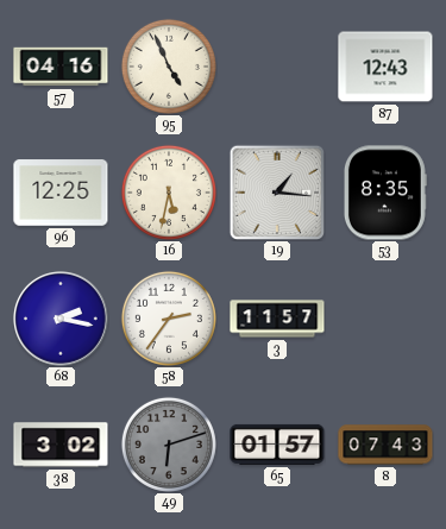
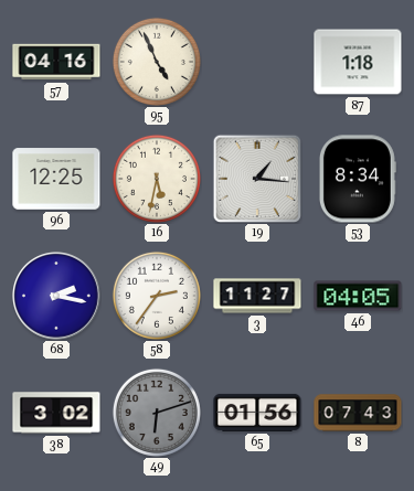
87: 12:43 -> 1:18
53: 8:35 -> 8:34
3: 11:57 -> 11:27
46: none -> 04:05
65: 01:57 -> 01:56
